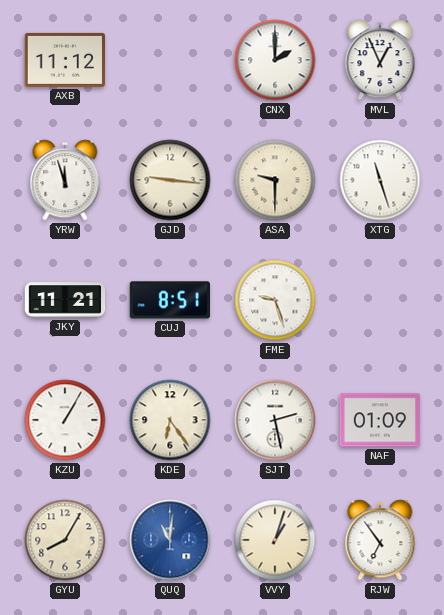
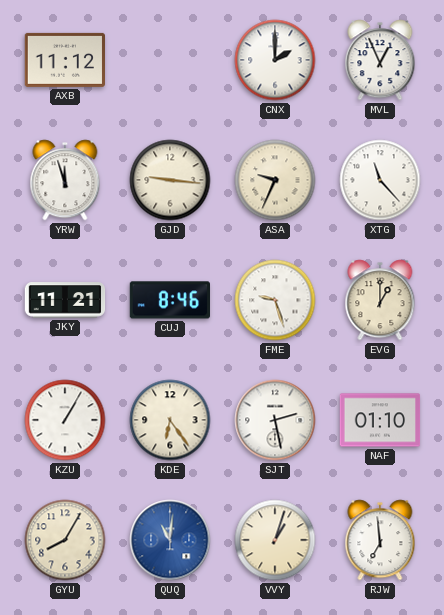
ASA: 9:30 -> 9:34
XTG: 11:27 -> 11:23
CUJ: 8:51 -> 8:46
EVG: none -> 1:00
NAF: 01:09 -> 01:10
RJW: 6:54 -> 6:59
